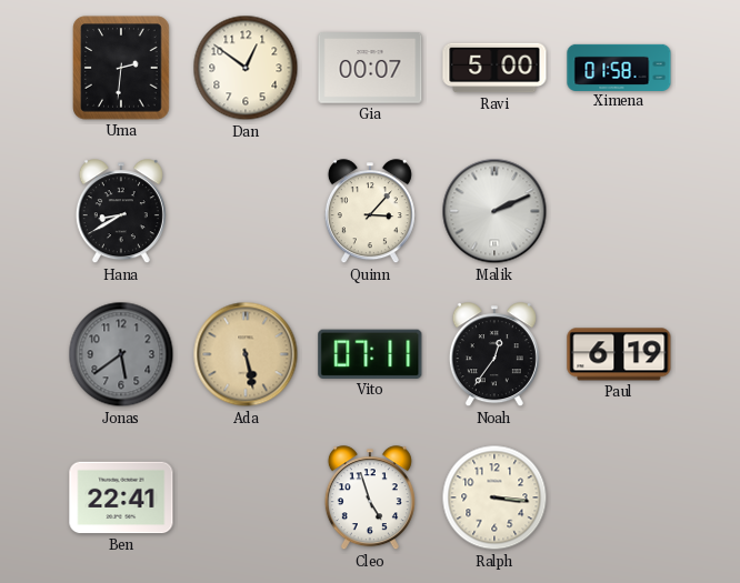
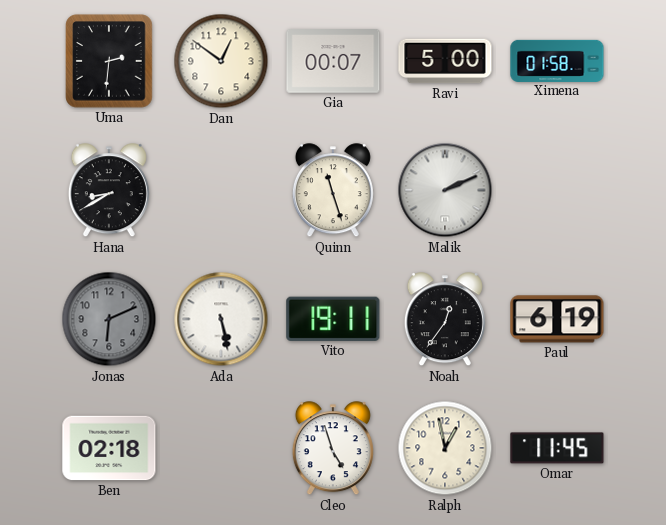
Quinn: 3:07 -> 11:27
Jonas: 5:39 -> 6:11
Ada dial: champagne -> white
Vito: 07:11 -> 19:11
Ben: 22:41 -> 02:18
Ralph: 3:16 -> 12:58
Omar: none -> 11:45
